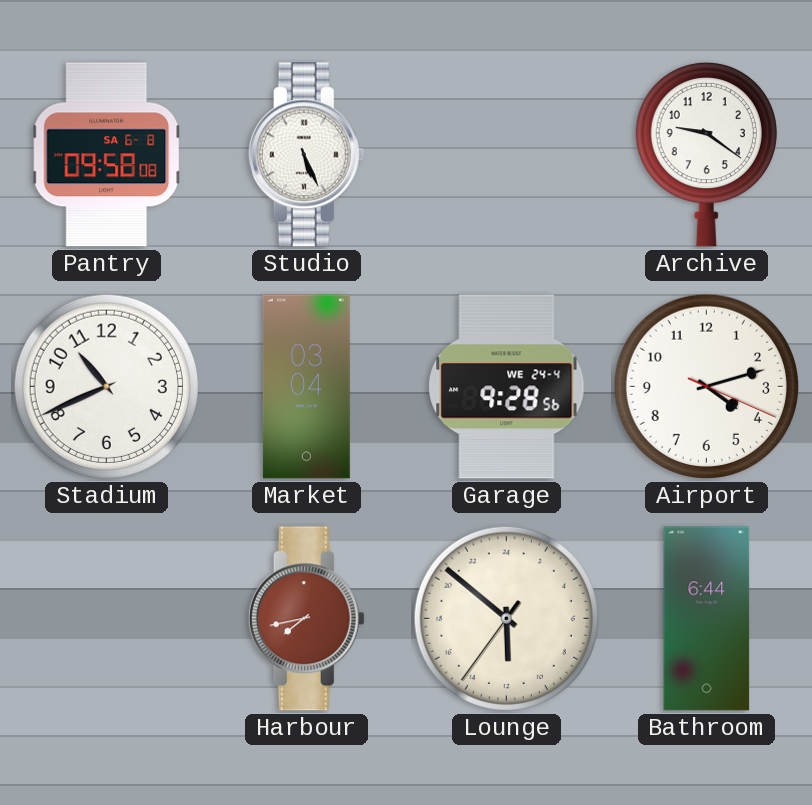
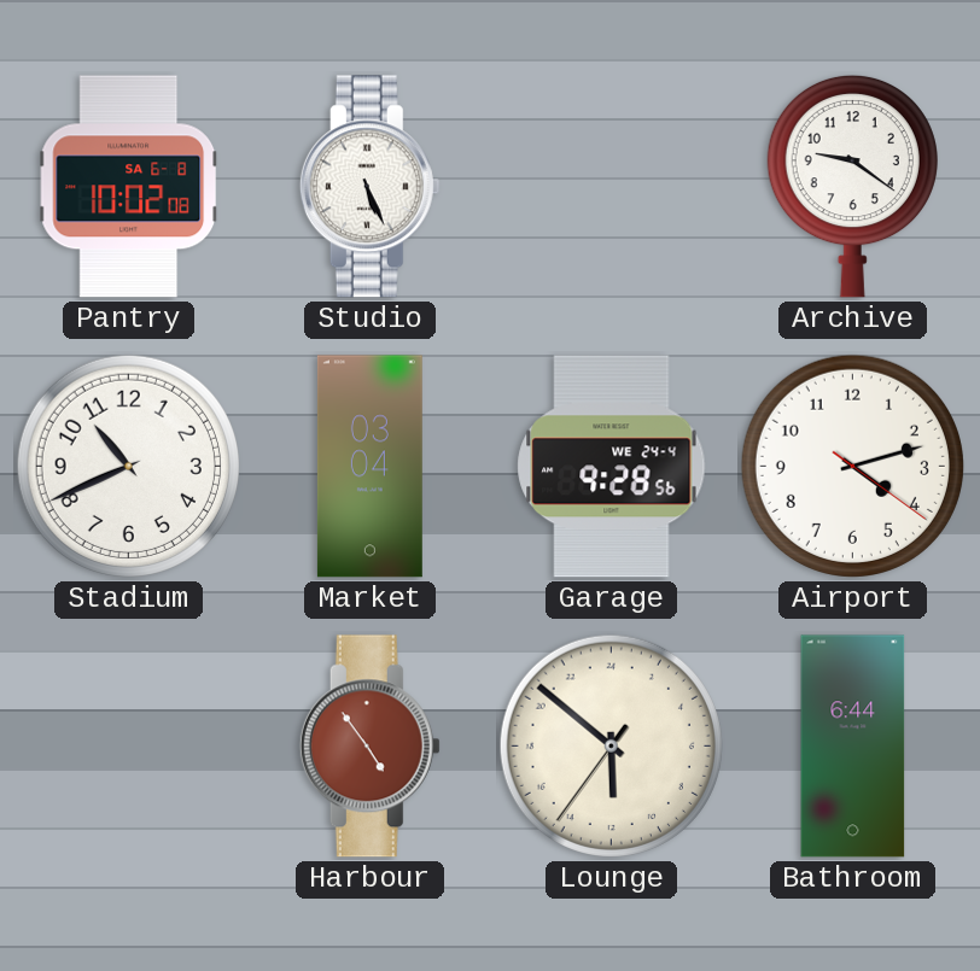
Pantry: 09:58 -> 10:02
Airport: 4:12:19 -> 4:12:21
Harbour: 7:43 -> 4:54
